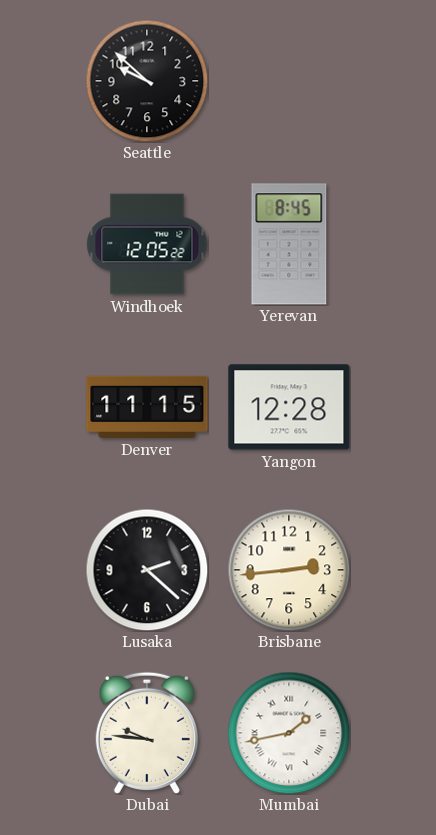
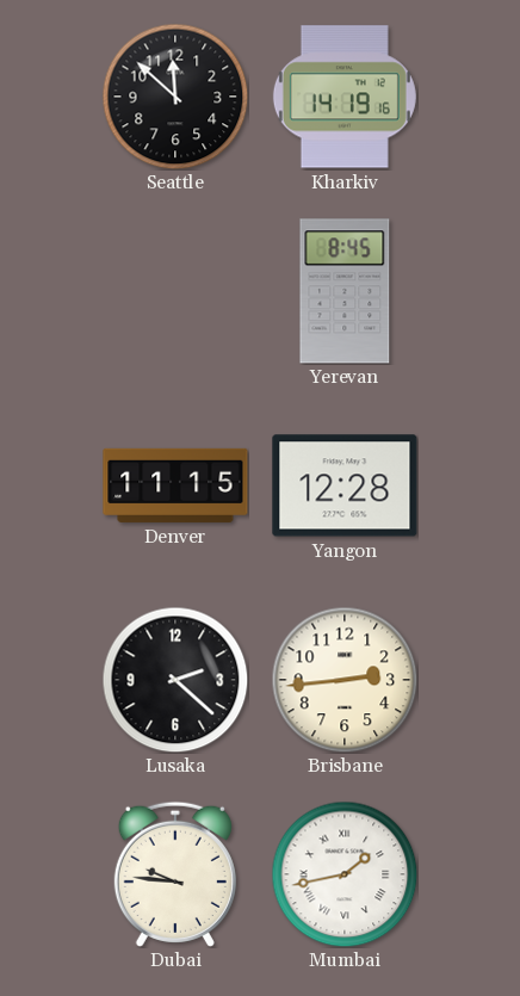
Seattle: 9:52 -> 11:52
Kharkiv: none -> 14:19
Windhoek: 12:05 -> none
